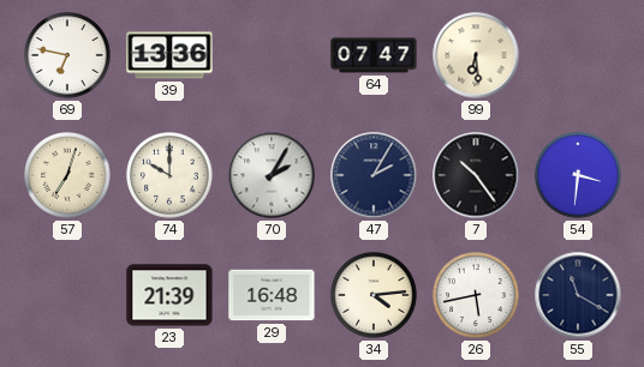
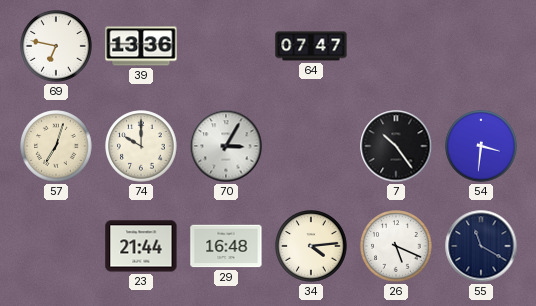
99: 6:29 -> none
70: 2:05 -> 3:05
47: 2:05 -> none
23: 21:39 -> 21:44
26: 5:43 -> 5:19
